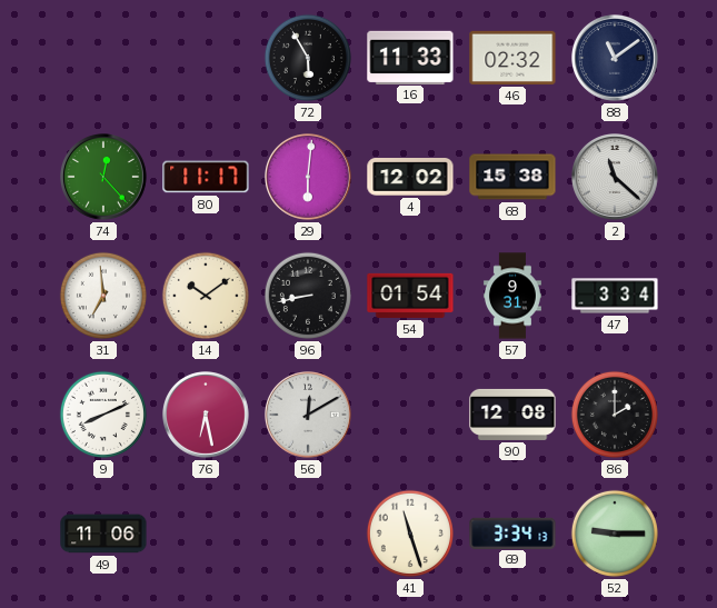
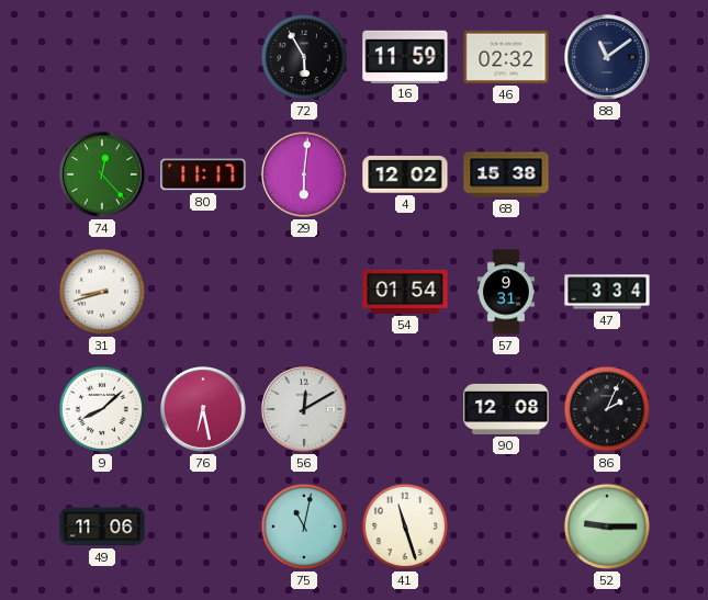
16: 11:33 -> 11:59
2: 11:22 -> none
31: 6:59 -> 8:42
14: 10:09 -> none
96: 8:43 -> none
9: 8:11 -> 8:08
86: 2:00 -> 2:04
75: none -> 11:02
69: 3:34 -> none
